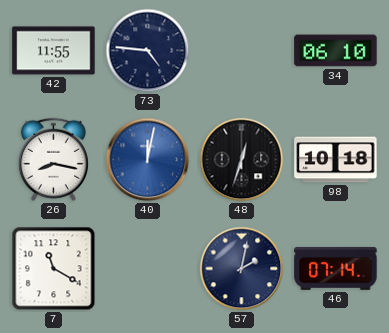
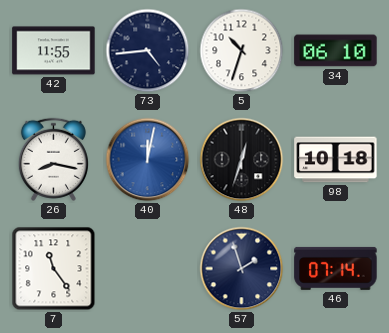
73: 4:46 -> 4:44
5: none -> 10:33
7: 11:20 -> 11:24
57: 2:02 -> 1:57
